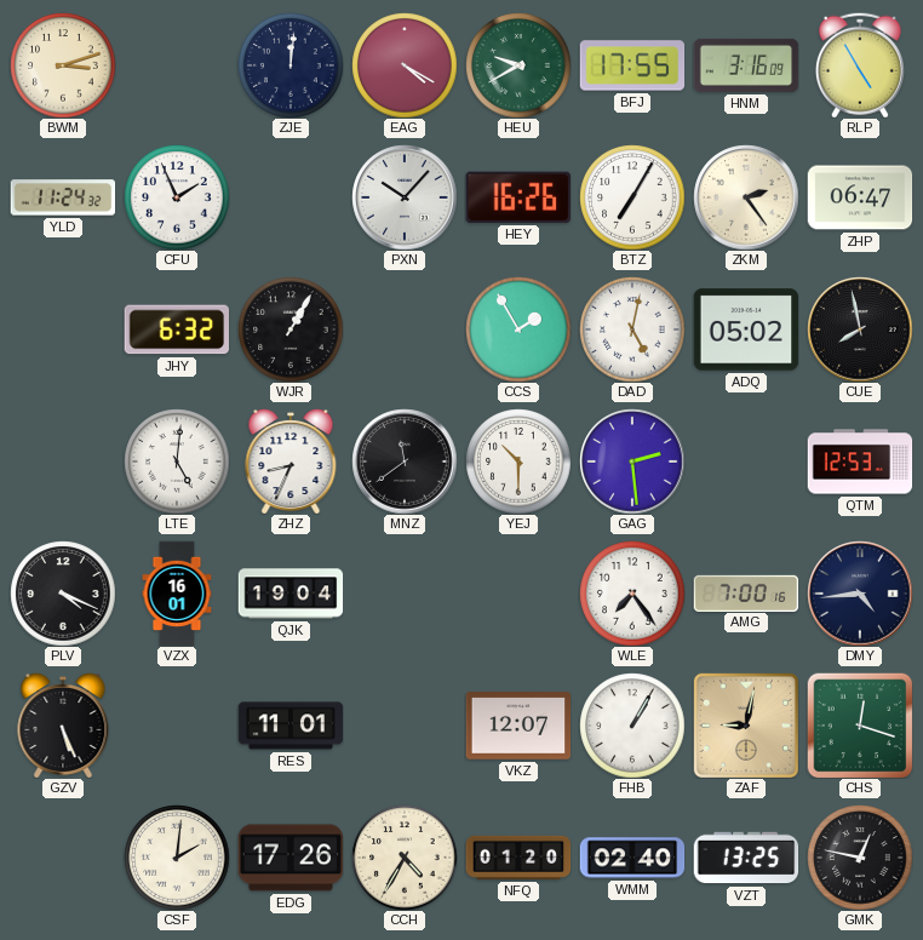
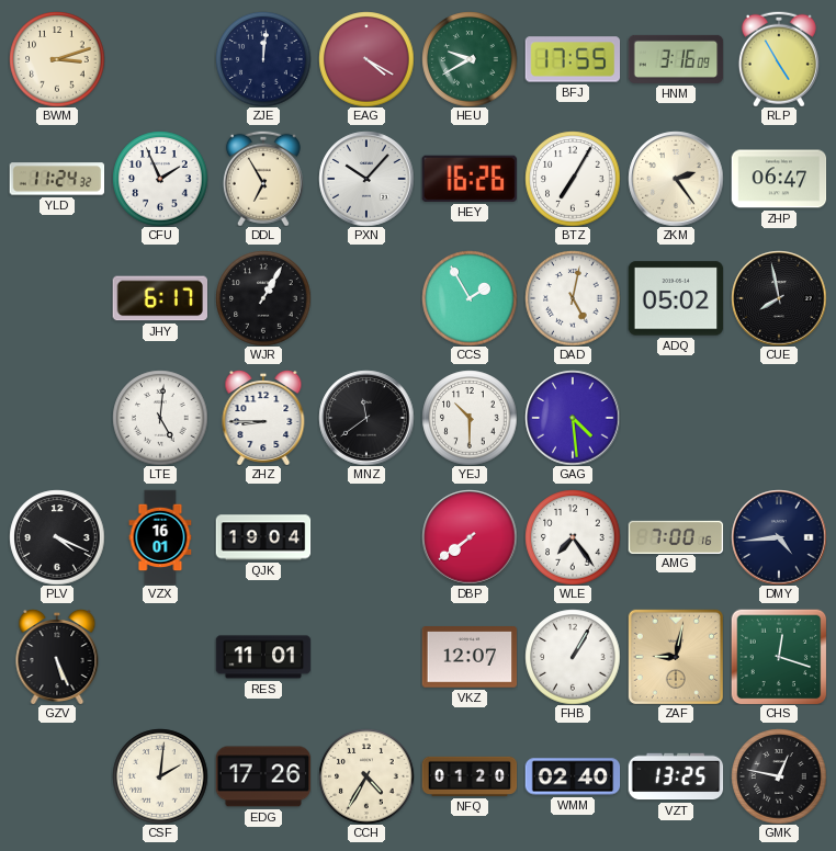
DDL: none -> 6:55
JHY: 6:32 -> 6:17
ZHZ: 8:34 -> 8:45
GAG: 2:29 -> 4:29
QTM: 12:53 -> none
DBP: none -> 7:39
